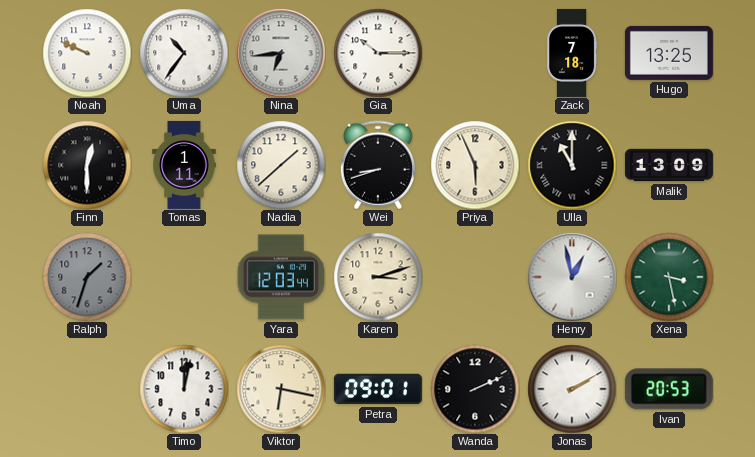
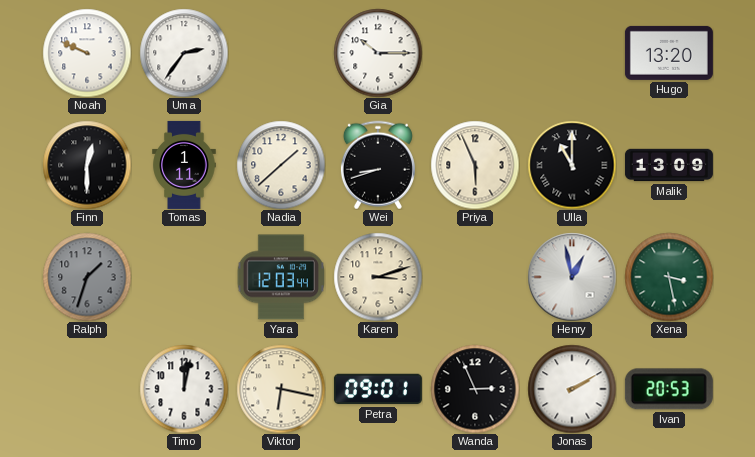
Uma: 10:36 -> 2:36
Nina: 6:44 -> none
Zack: 7:18 -> none
Hugo: 13:25 -> 13:20
Wanda: 2:11 -> 2:56
